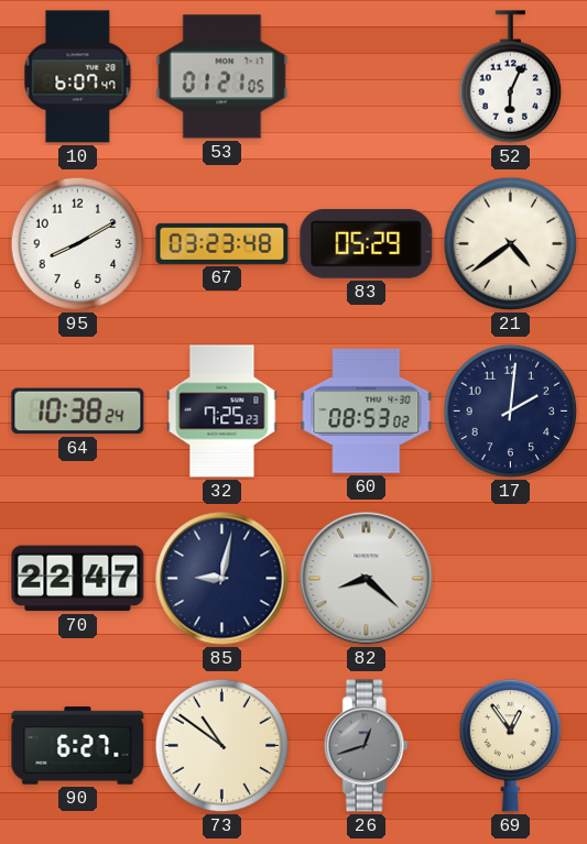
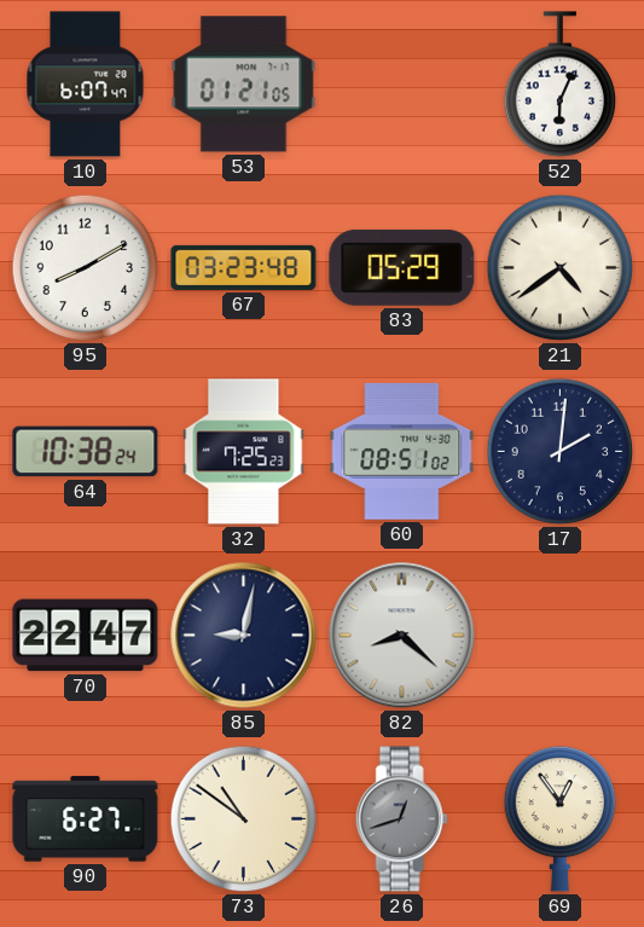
60: 08:53 -> 08:51
